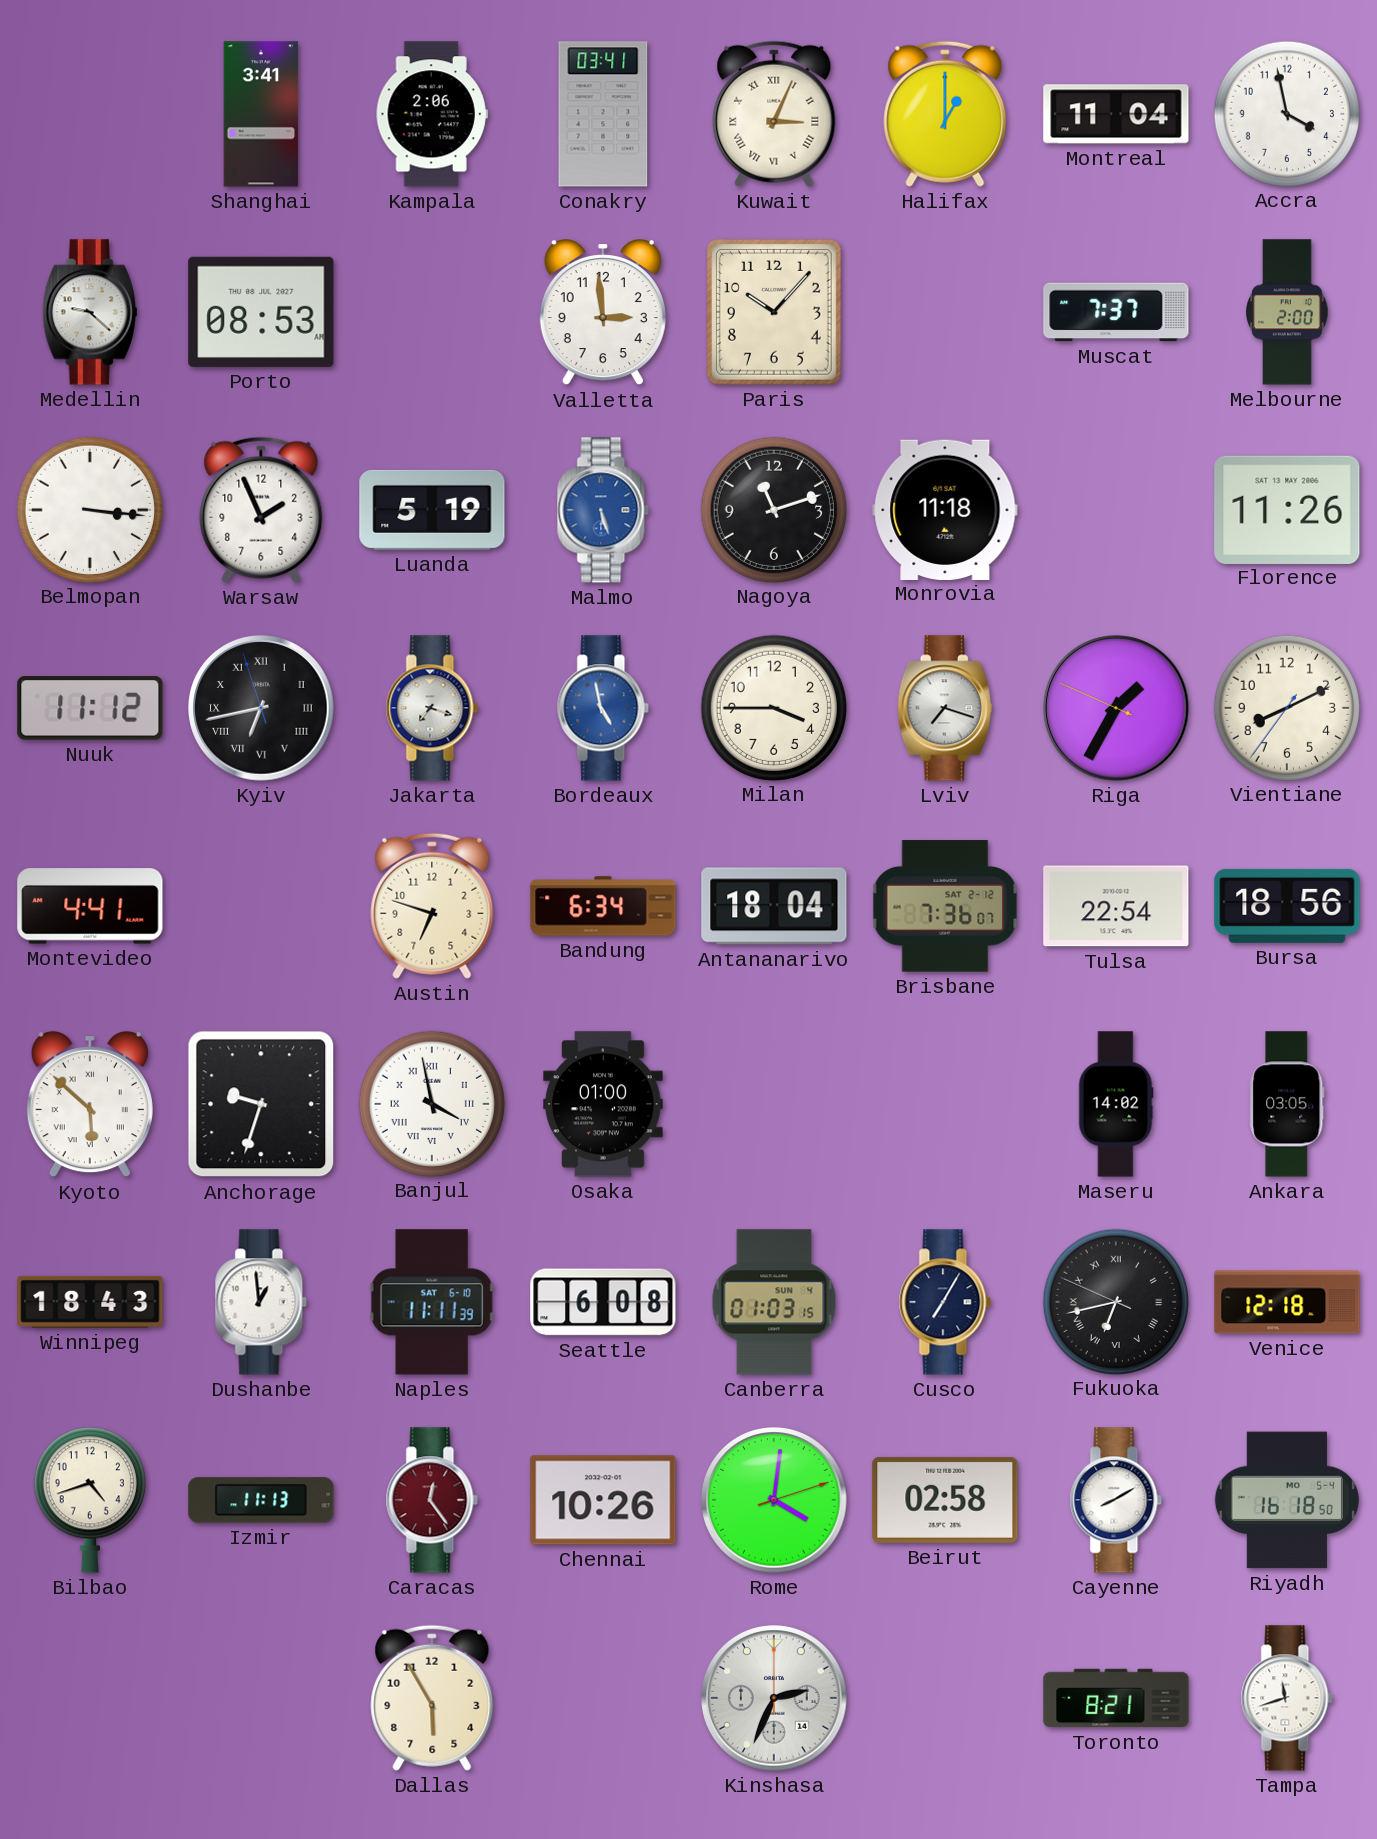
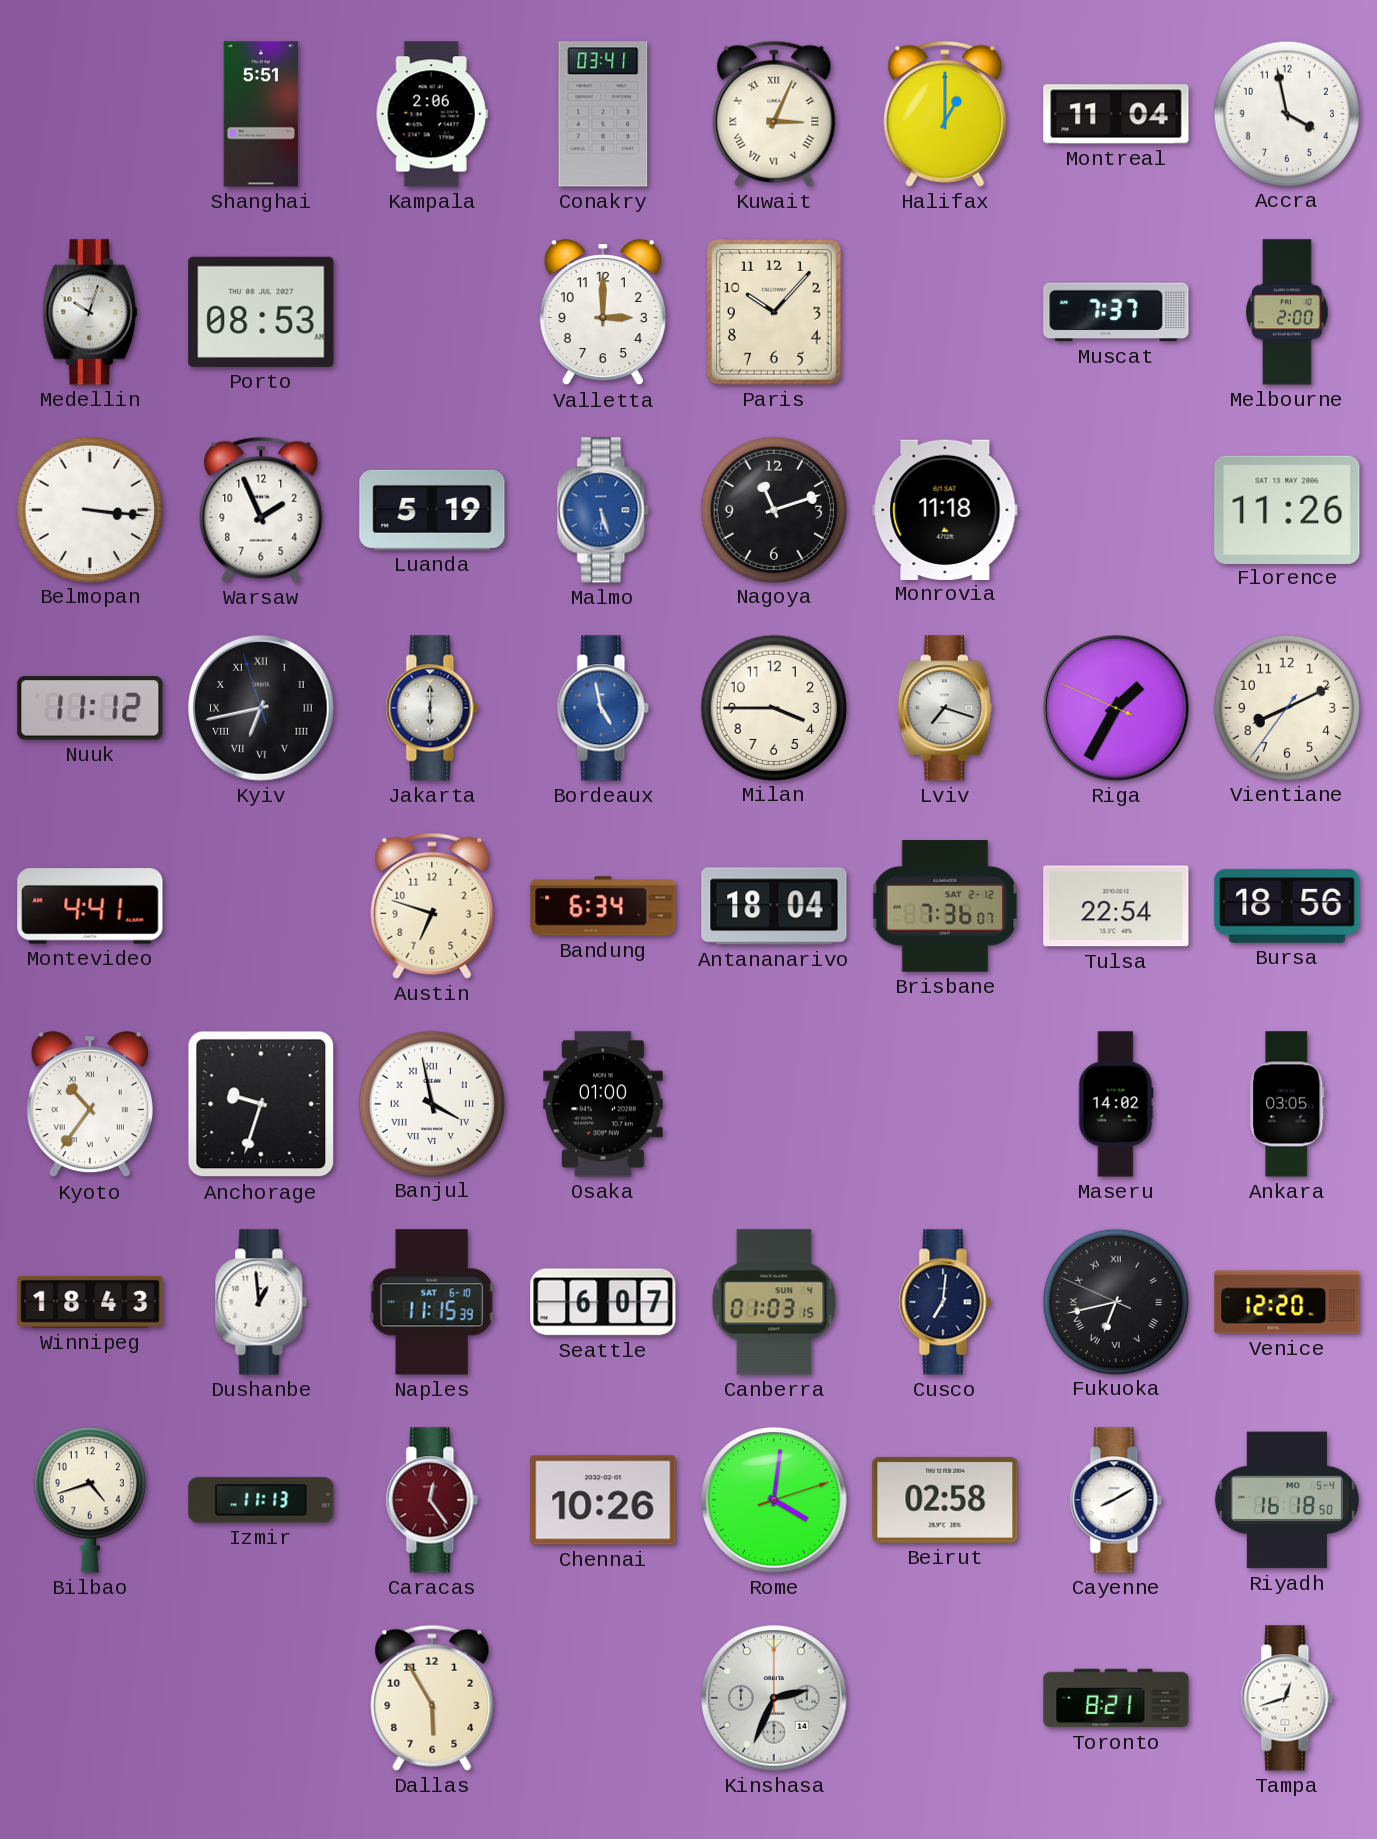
Shanghai: 3:41 -> 5:51
Medellin: 9:22 -> 10:03
Valletta: 2:59 -> 3:00
Jakarta: 7:18 -> 6:00
Kyoto: 5:52 -> 10:36
Naples: 11:11 -> 11:15
Seattle: 6:08 -> 6:07
Cusco: 7:05 -> 7:01
Venice: 12:18 -> 12:20
Tampa: 11:42 -> 12:42
